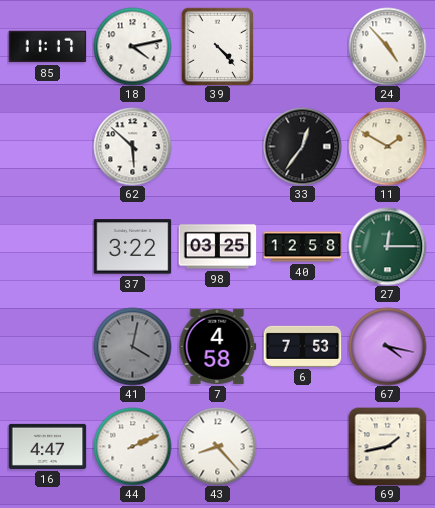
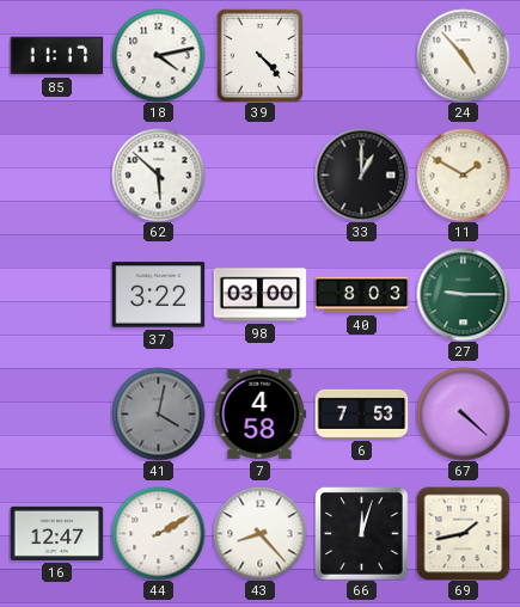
33: 12:36 -> 1:00
98: 03:25 -> 03:00
40: 12:58 -> 8:03
27: 12:15 -> 9:15
67: 4:17 -> 4:22
16: 4:47 -> 12:47
44: 2:11 -> 2:10
66: none -> 12:03
